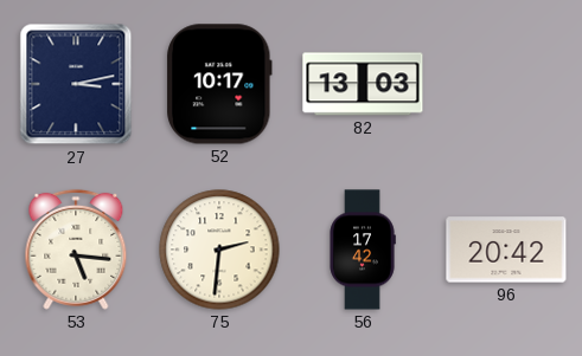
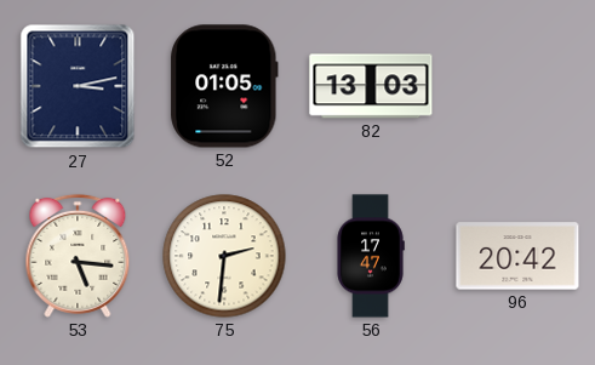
52: 10:17 -> 01:05
56: 17:42 -> 17:47
